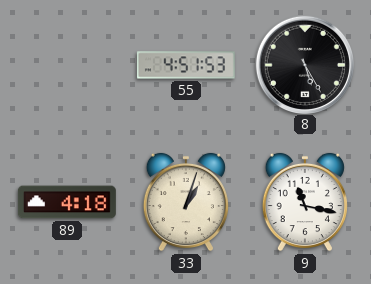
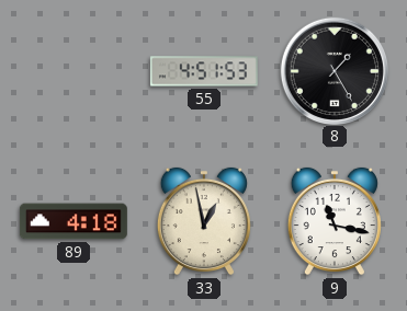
8: 5:25 -> 1:25
33: 1:03 -> 12:58
